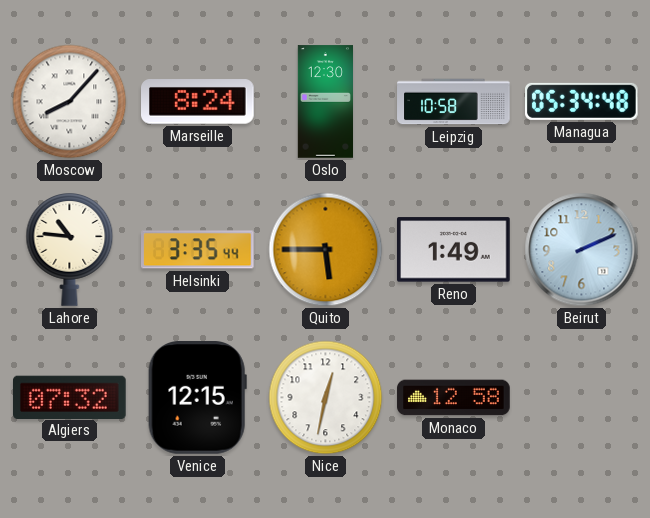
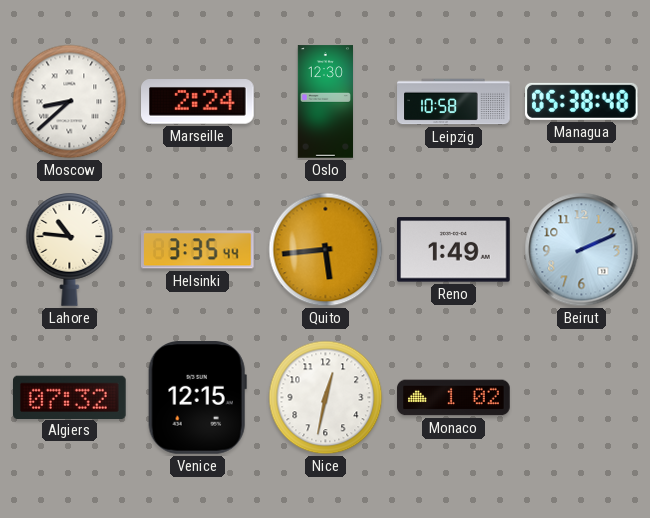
Moscow: 8:07 -> 8:38
Marseille: 8:24 -> 2:24
Managua: 05:34 -> 05:38
Quito: 5:45 -> 5:44
Monaco: 12:58 -> 1:02
